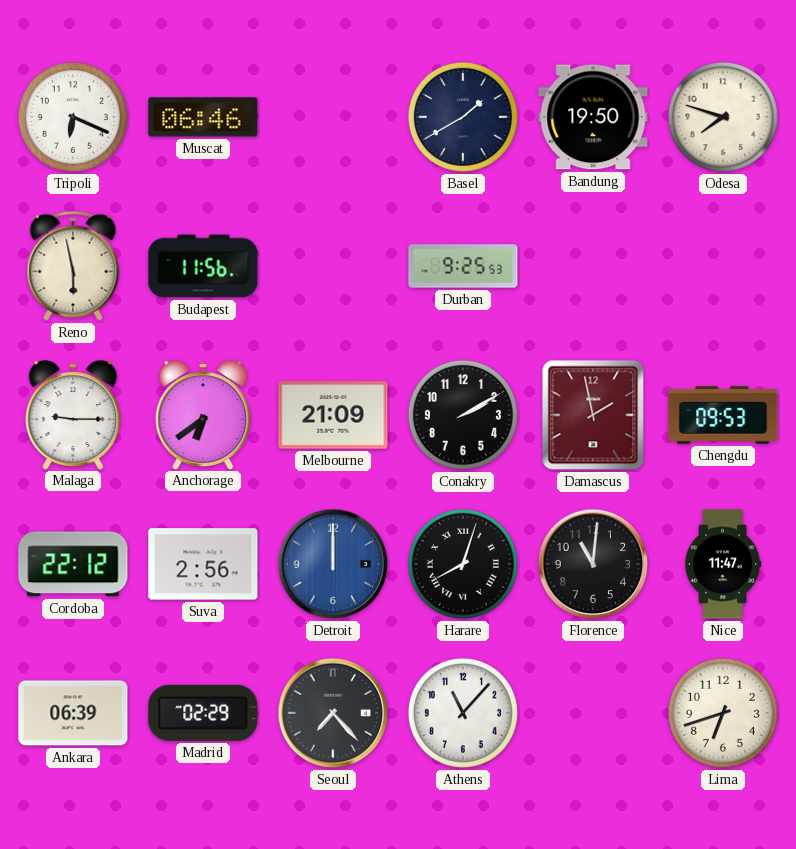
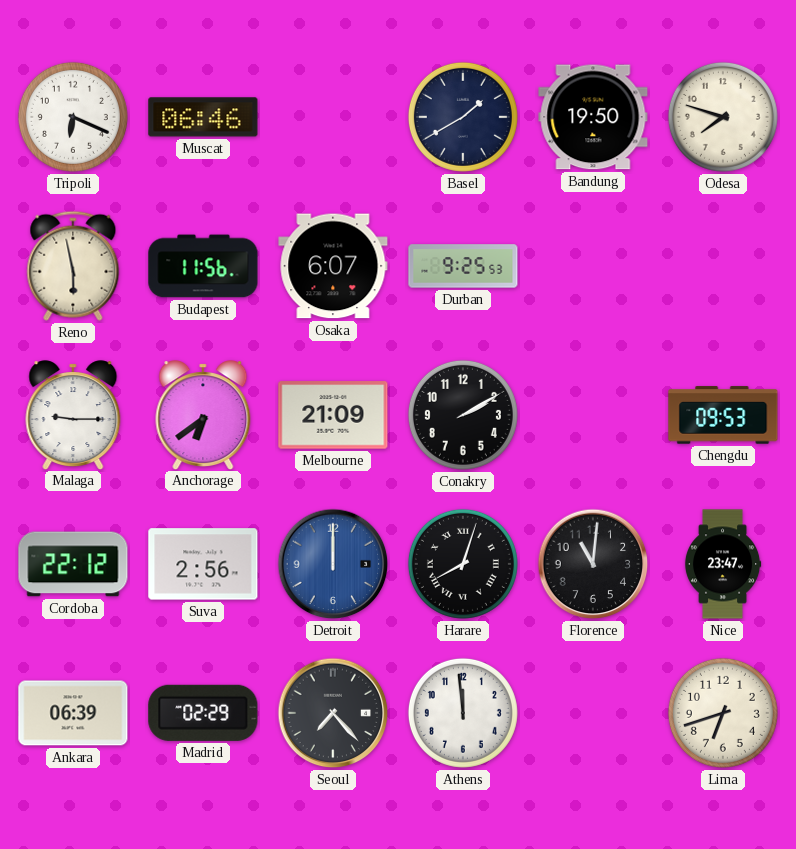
Osaka: none -> 6:07
Damascus: 1:58 -> none
Nice: 11:47 -> 23:47
Athens: 11:07 -> 11:59
